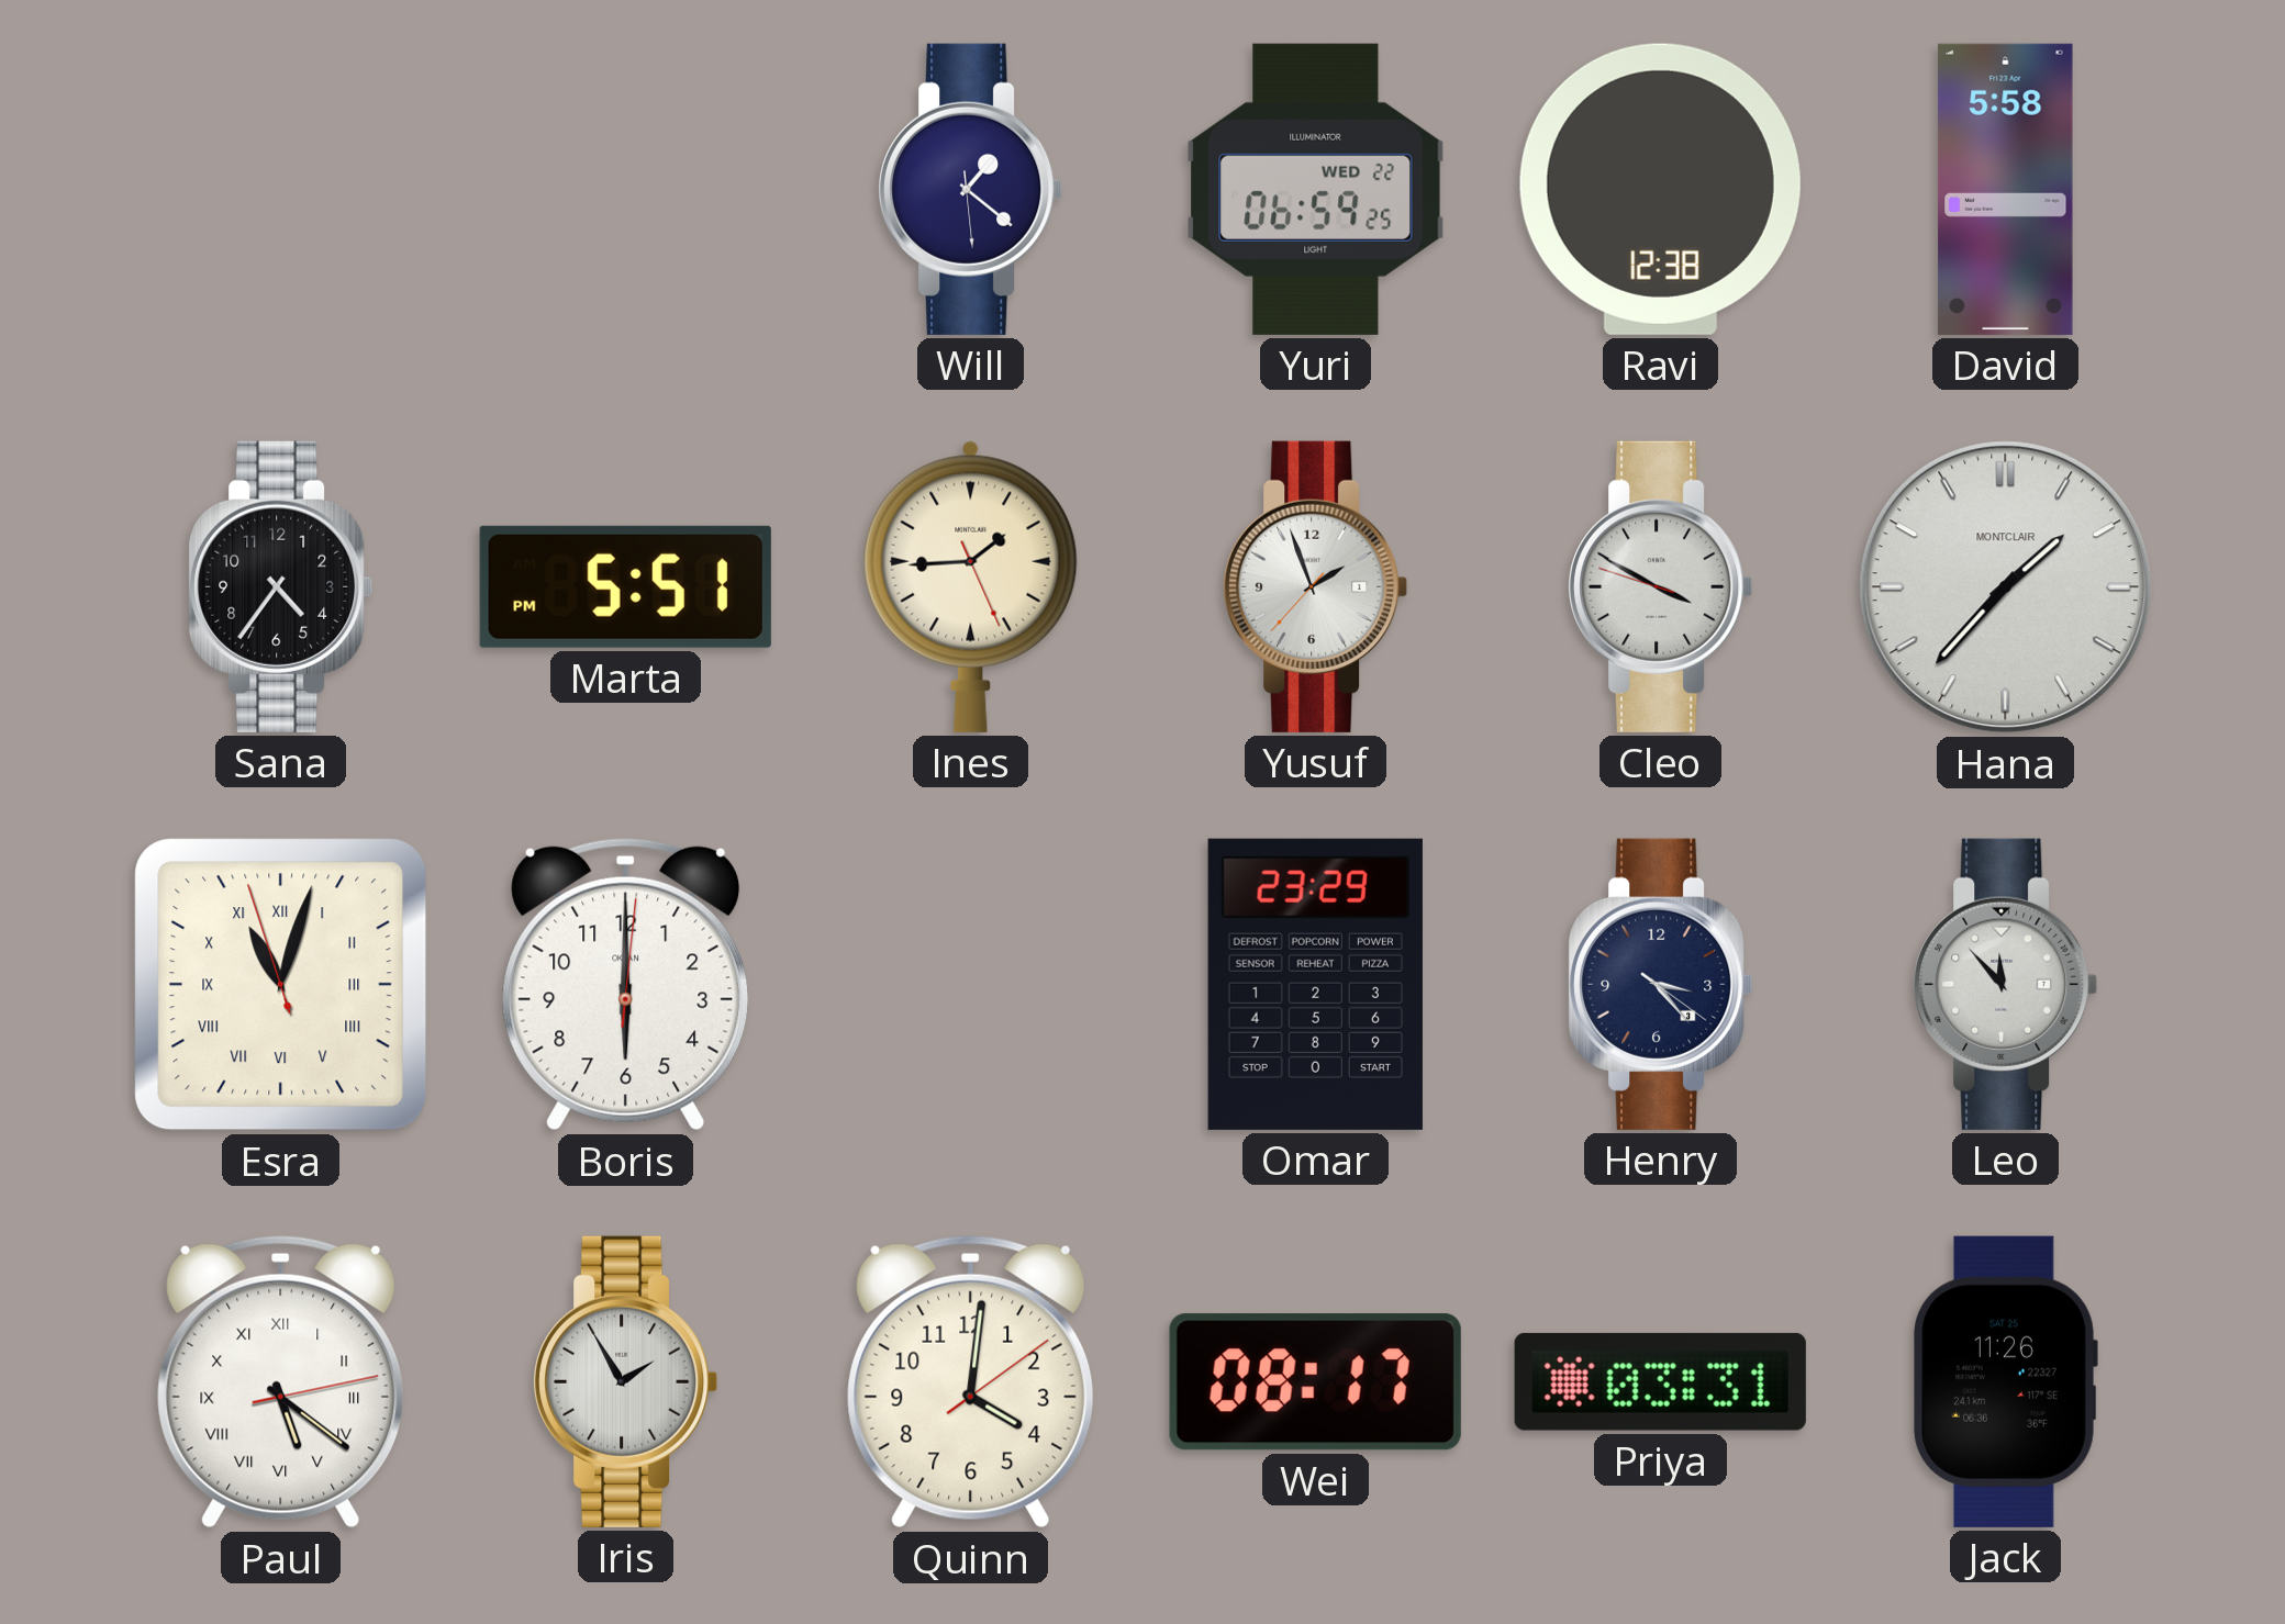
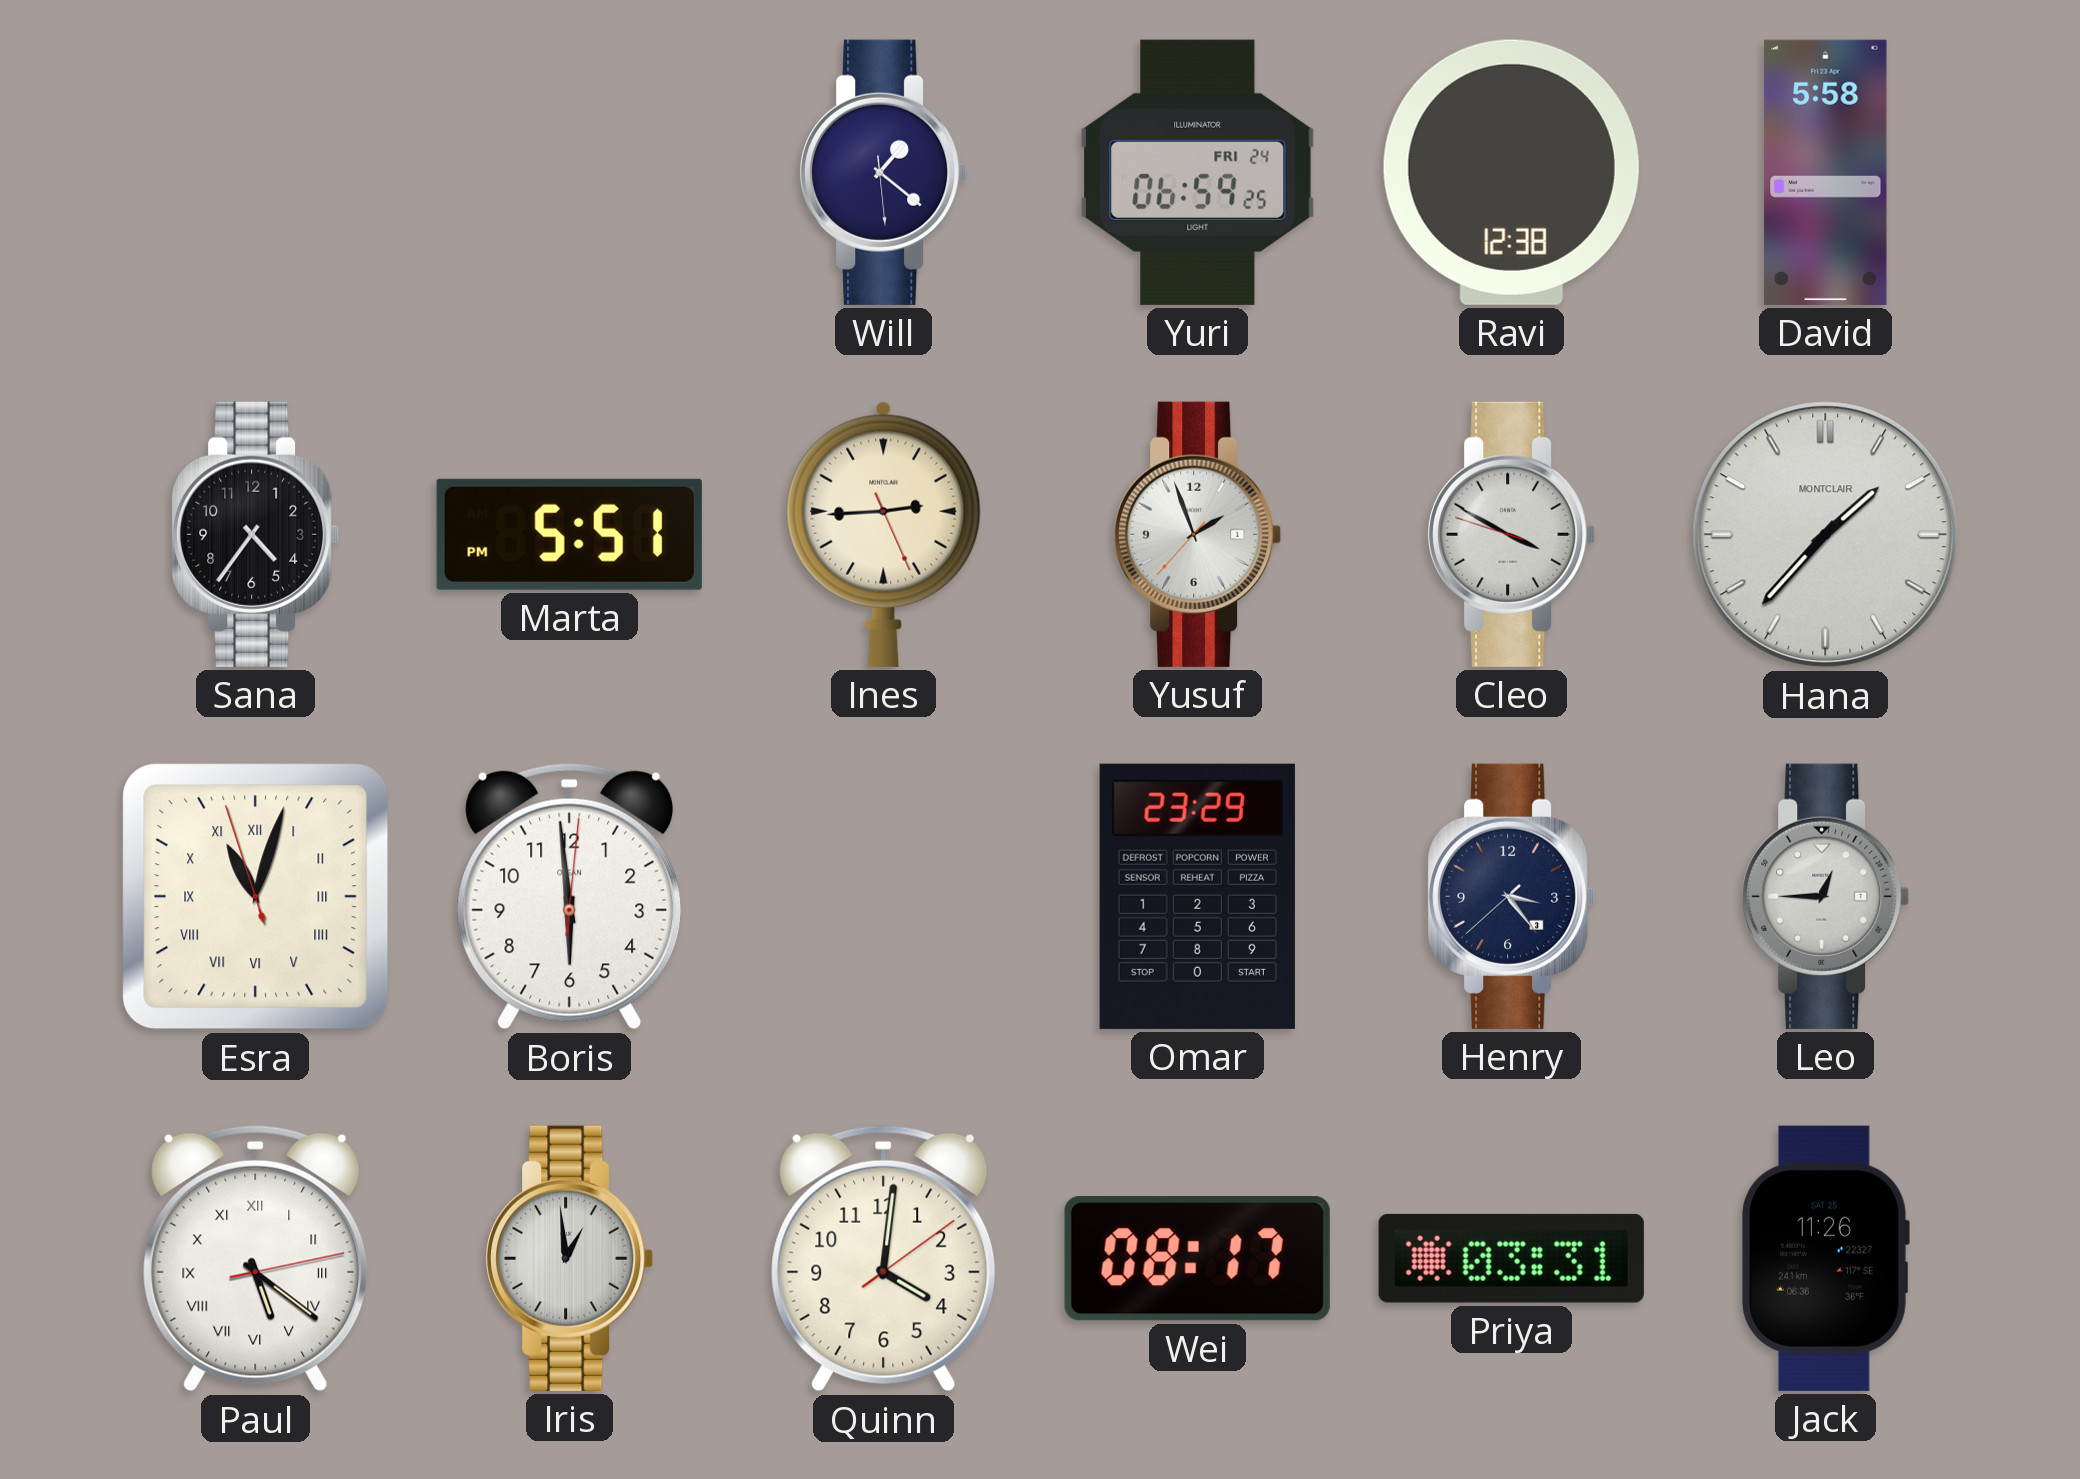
Yuri date: WED 22 -> FRI 24
Ines: 1:44 -> 2:44
Boris: 6:00 -> 5:59
Henry: 3:23:21 -> 3:23:38
Leo: 11:53 -> 12:45
Iris: 1:55 -> 12:59
